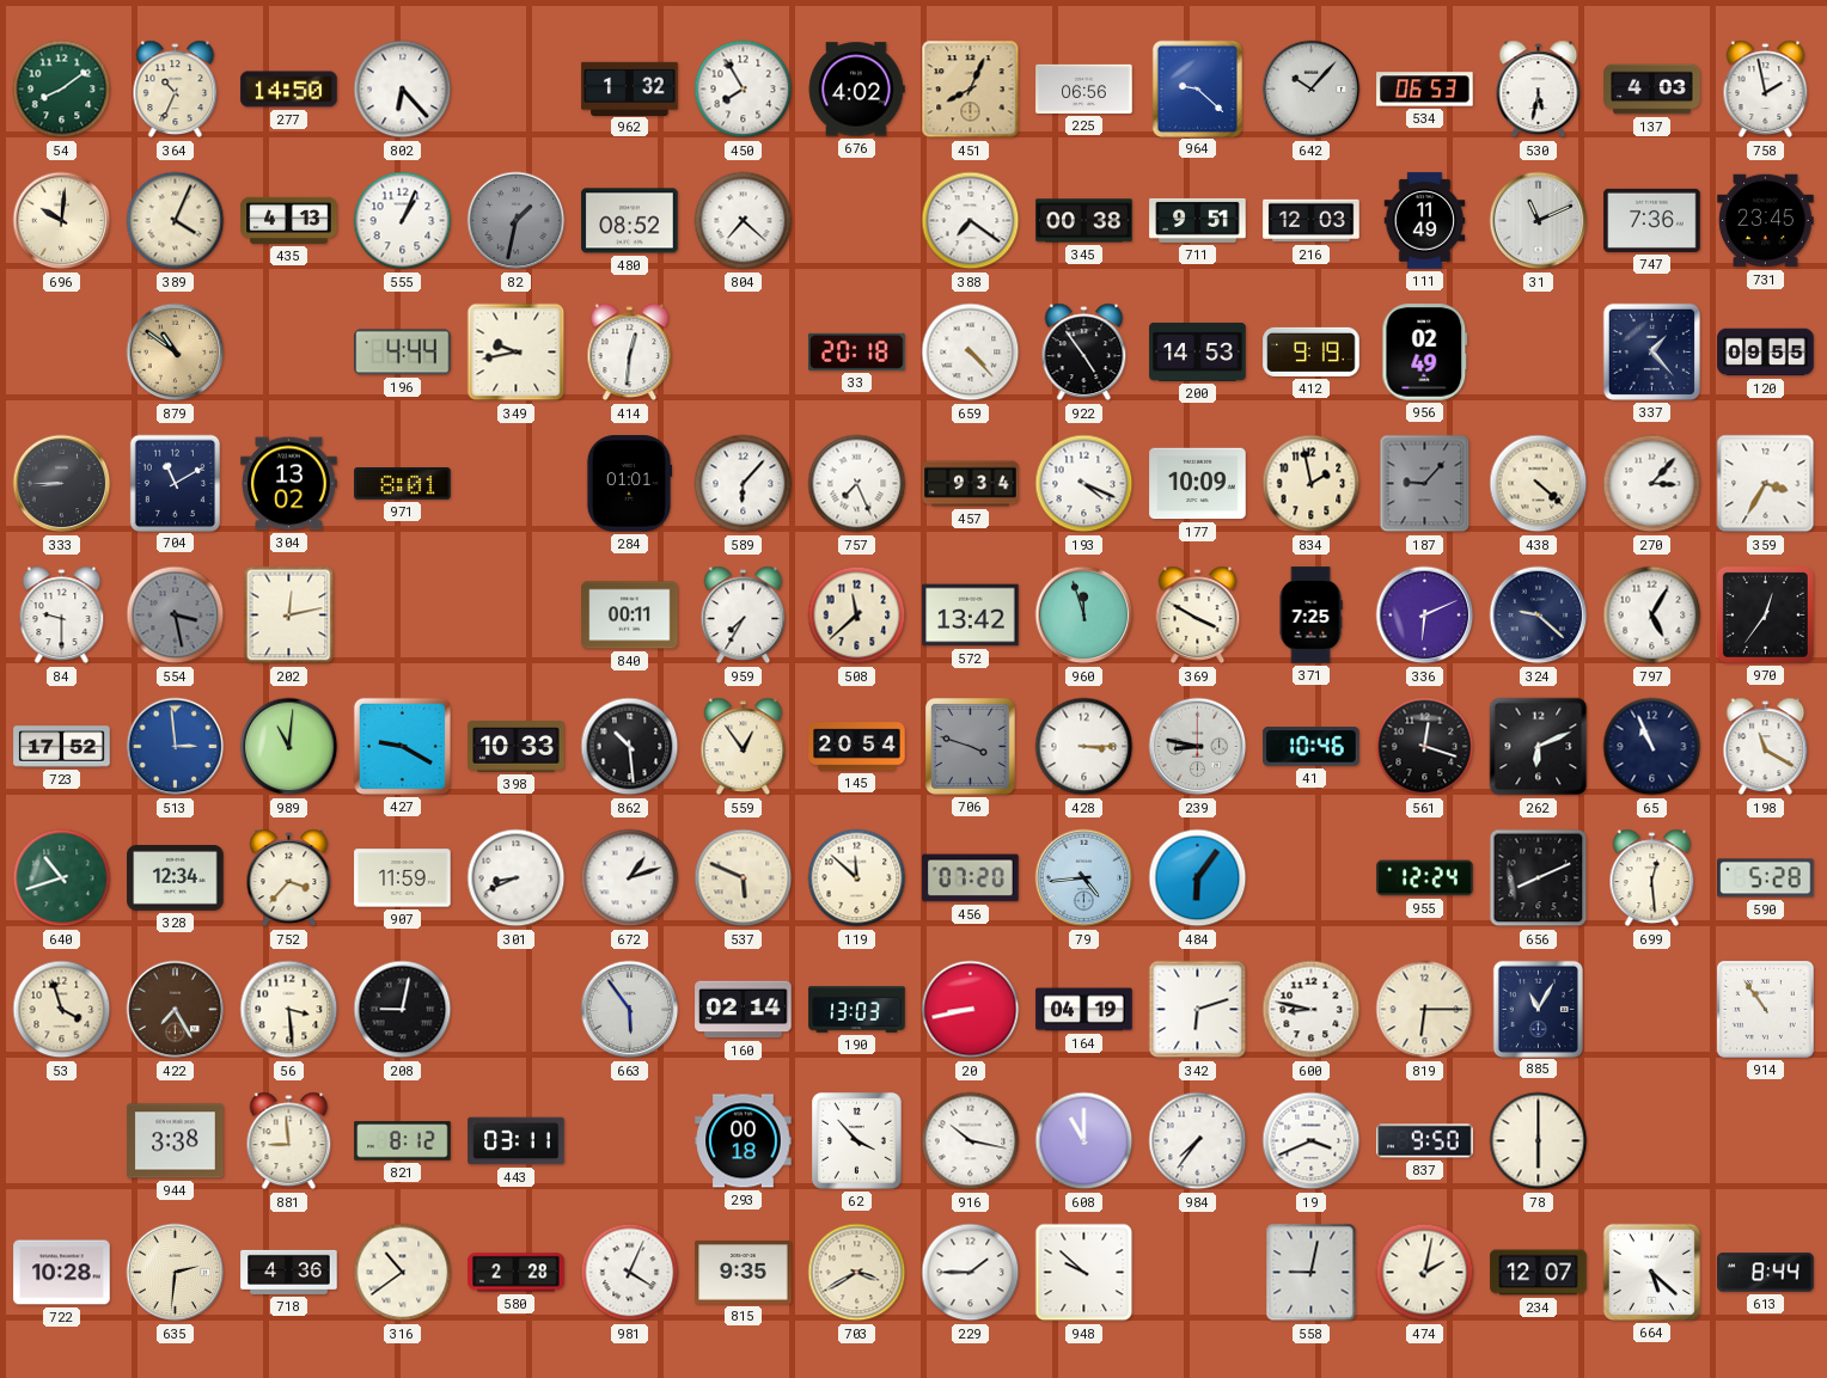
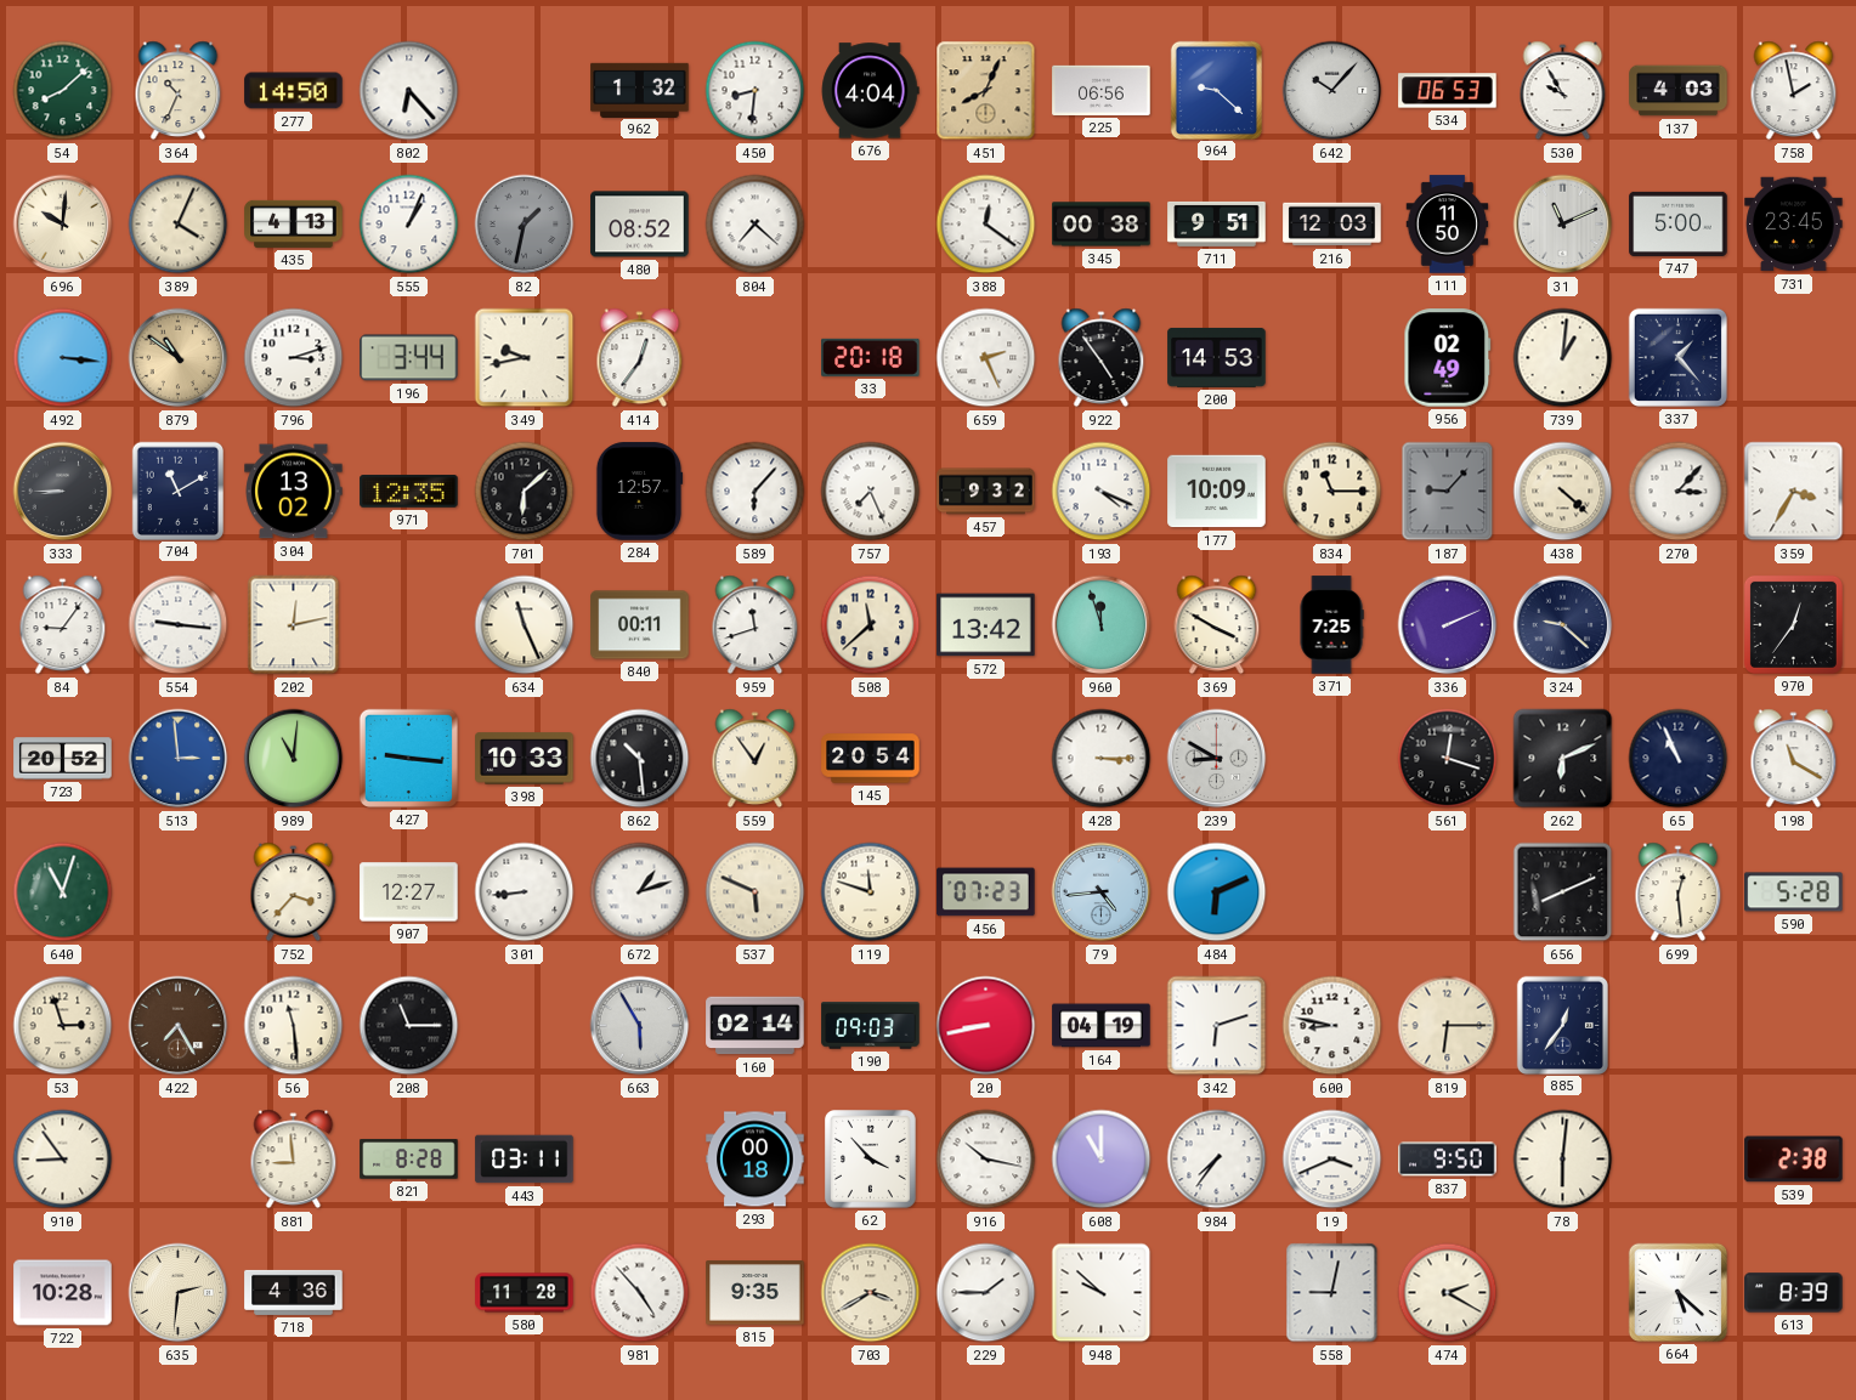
54: 8:09 -> 8:08
450: 7:55 -> 8:31
676: 4:02 -> 4:04
530: 5:32 -> 9:55
388: 7:21 -> 12:21
111: 11:49 -> 11:50
747: 7:36 -> 5:00
492: none -> 3:16
796: none -> 3:12
196: 4:44 -> 3:44
414: 12:31 -> 12:36
659: 4:23 -> 2:26
412: 9:19 -> none
739: none -> 1:01
120: 09:55 -> none
971: 8:01 -> 12:35
701: none -> 6:08
284: 01:01 -> 12:57
457: 9:34 -> 9:32
834: 1:58 -> 11:15
84: 9:30 -> 9:06
554: 3:28 -> 9:16
554 dial: grey -> white
634: none -> 11:26
959: 7:35 -> 11:42
336: 6:11 -> 2:11
797: 5:05 -> none
723: 17:52 -> 20:52
427: 9:20 -> 9:16
706: 3:48 -> none
239: 8:47 -> 8:50
41: 10:46 -> none
640: 10:42 -> 11:03
328: 12:34 -> none
907: 11:59 -> 12:27
301: 8:41 -> 8:44
119: 11:52 -> 11:48
456: 07:20 -> 07:23
484: 6:06 -> 6:11
955: 12:24 -> none
53: 3:57 -> 2:57
56: 3:29 -> 11:29
208: 9:02 -> 11:15
663: 5:54 -> 5:55
190: 13:03 -> 09:03
885: 11:05 -> 12:36
914: 10:54 -> none
910: none -> 8:54
944: 3:38 -> none
821: 8:12 -> 8:28
78: 6:00 -> 6:01
539: none -> 2:38
316: 10:39 -> none
580: 2:28 -> 11:28
981: 4:04 -> 4:53
474: 2:02 -> 2:20
234: 12:07 -> none
613: 8:44 -> 8:39
